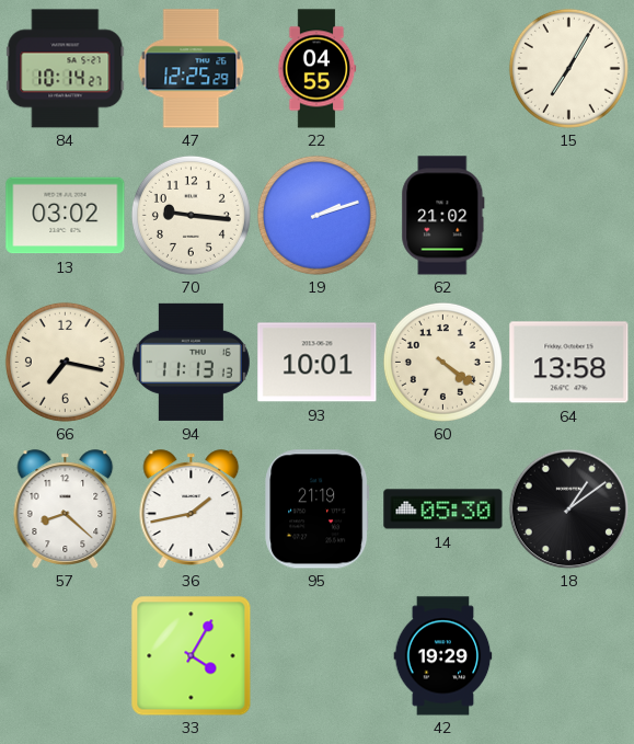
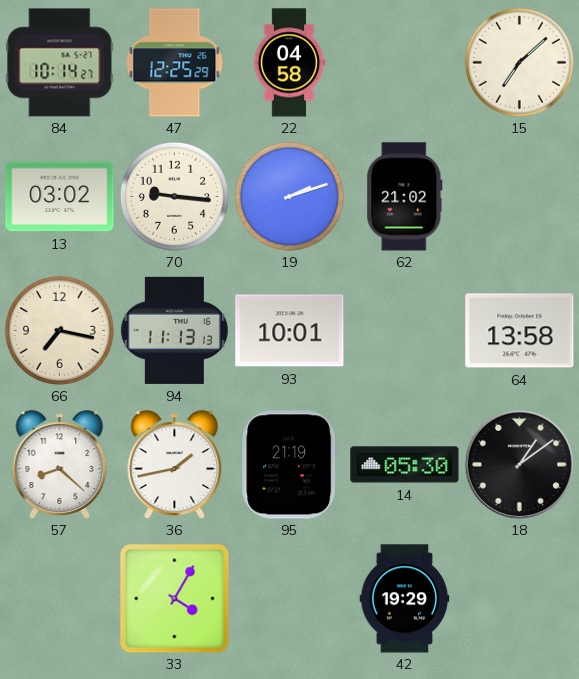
22: 04:55 -> 04:58
15: 7:05 -> 7:08
60: 4:21 -> none
